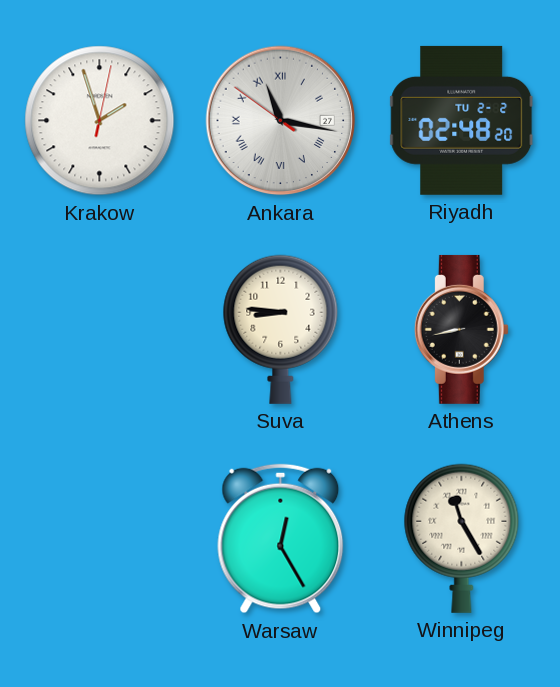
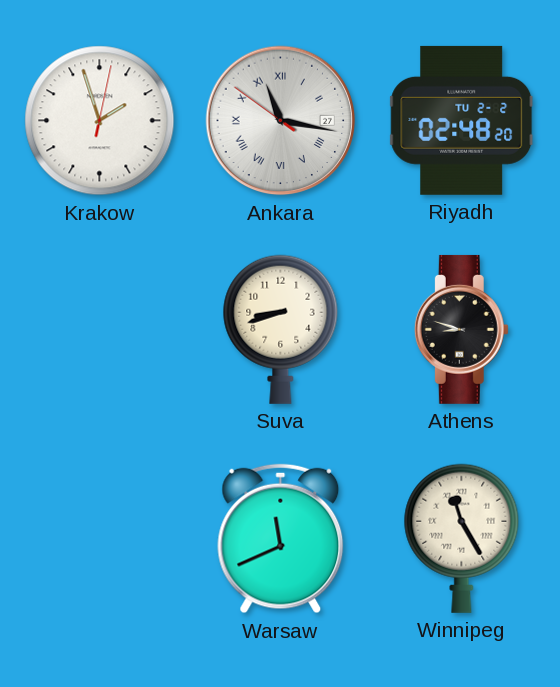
Suva: 8:46 -> 8:42
Athens: 8:43 -> 8:48
Warsaw: 12:25 -> 11:41
